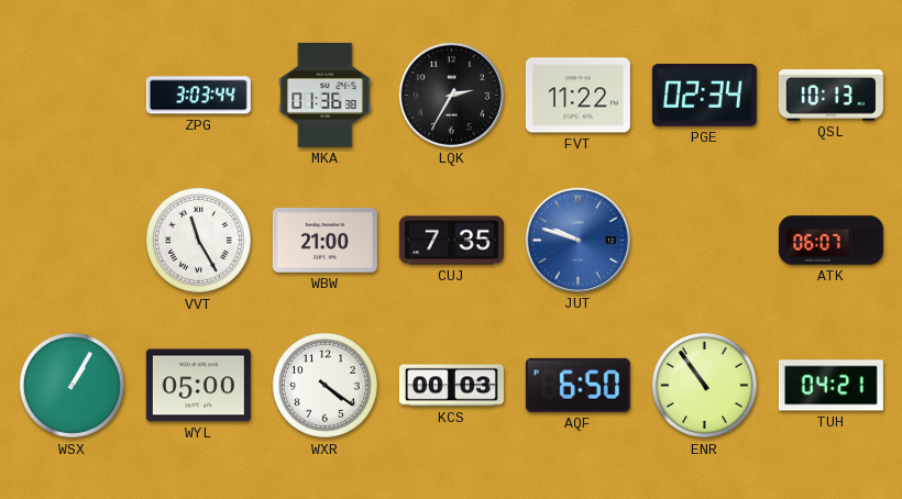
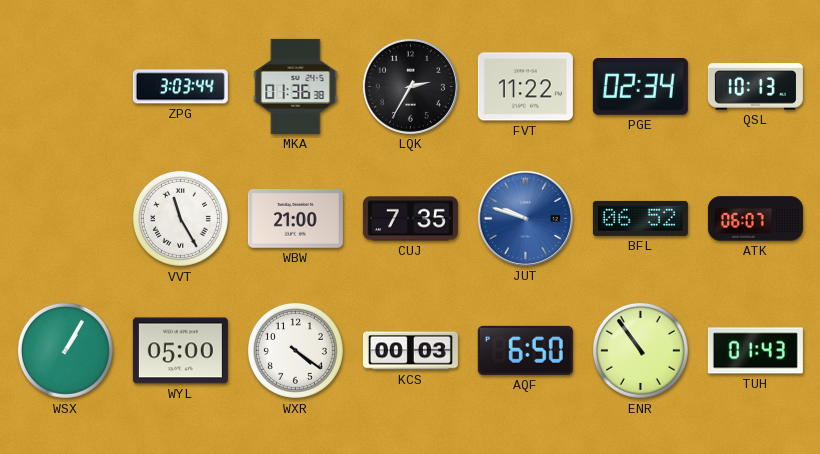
BFL: none -> 06:52
TUH: 04:21 -> 01:43
